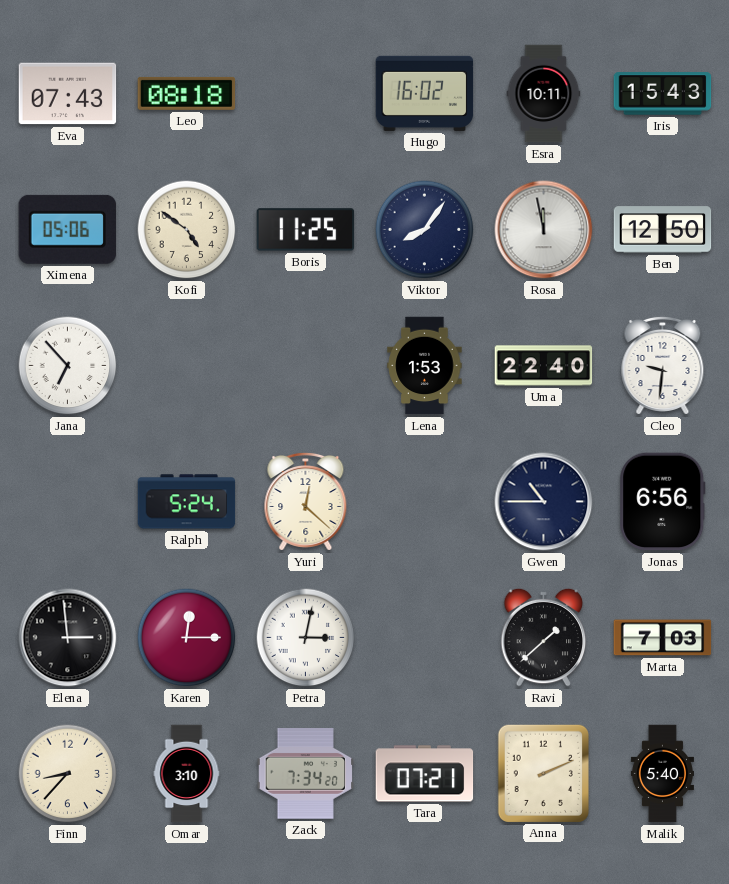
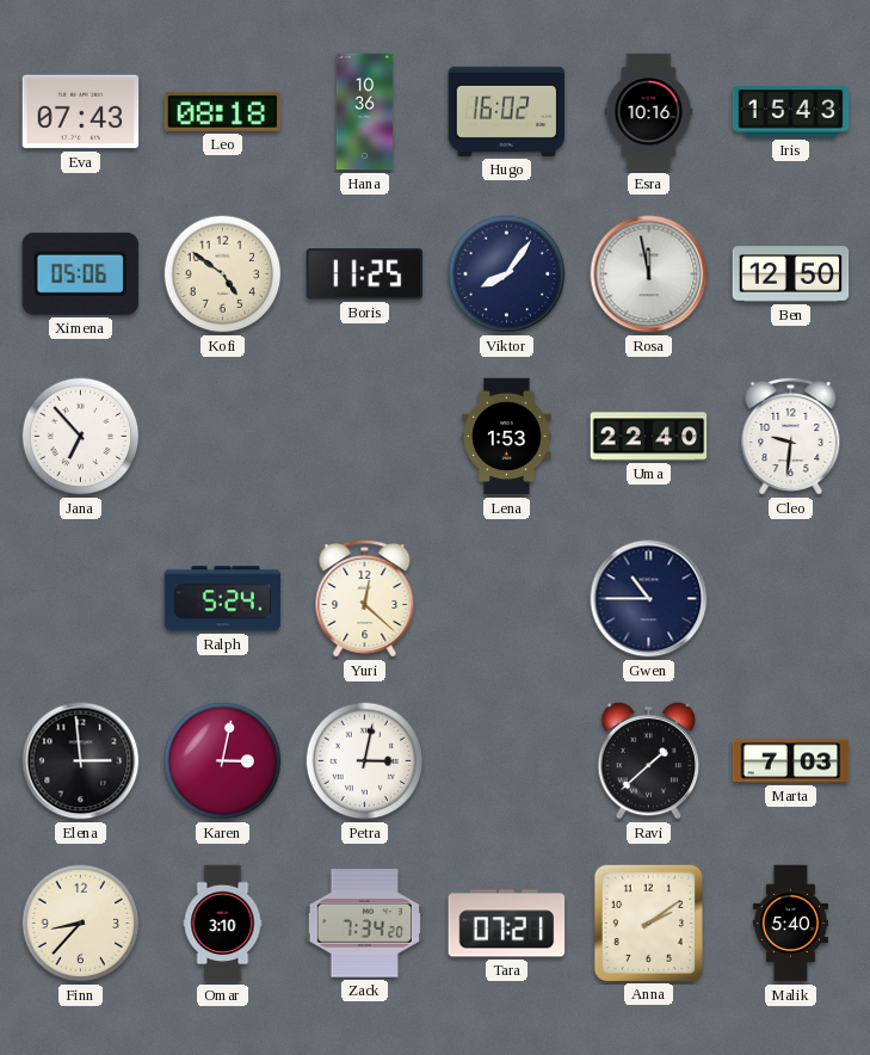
Hana: none -> 10:36
Esra: 10:11 -> 10:16
Jonas: 6:56 -> none
Karen: 12:15 -> 3:02
Anna: 2:11 -> 2:09
